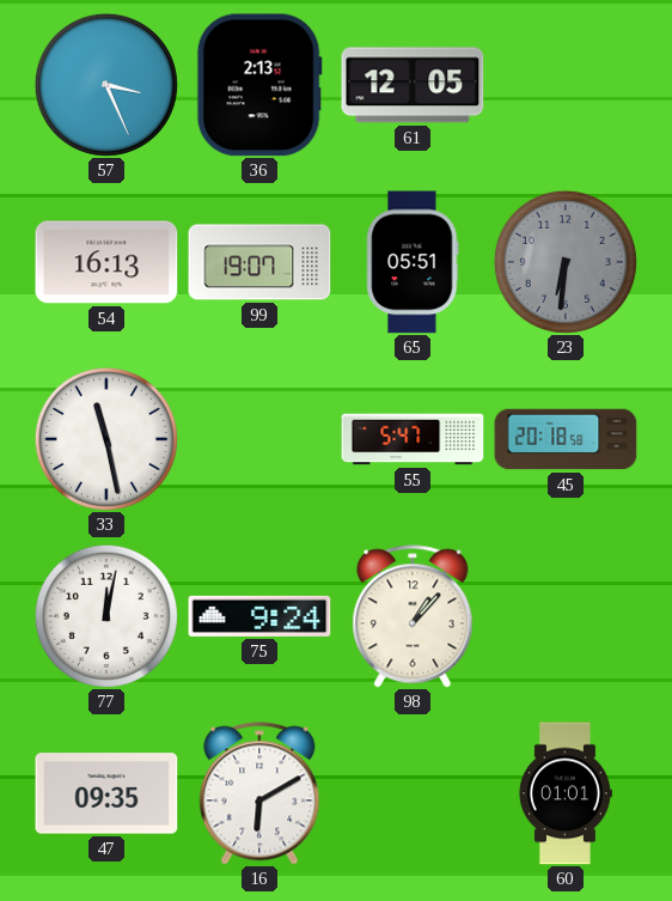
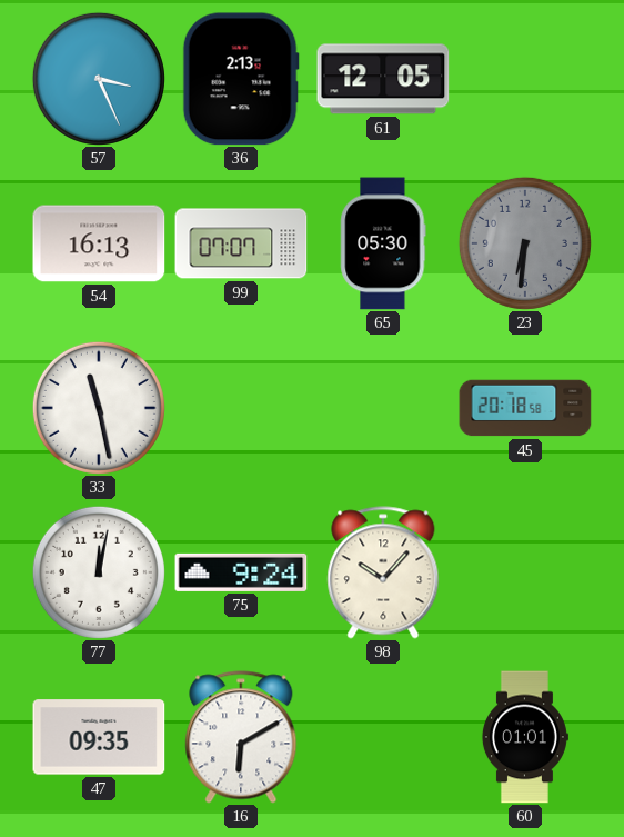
99: 19:07 -> 07:07
65: 05:51 -> 05:30
55: 5:47 -> none
98: 1:07 -> 10:07
